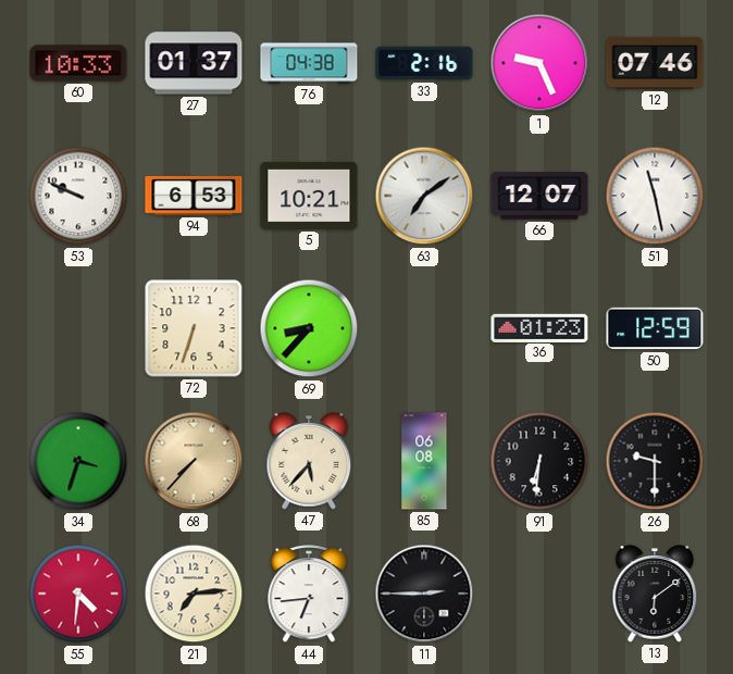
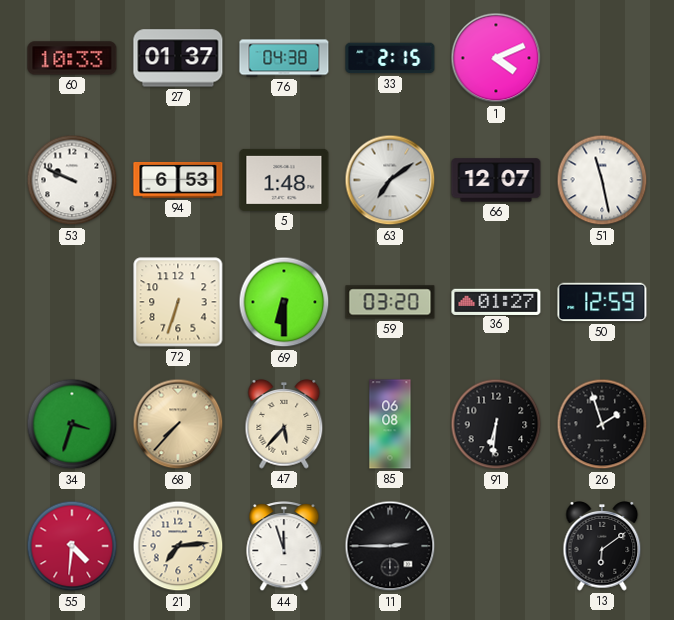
33: 2:16 -> 2:15
1: 9:26 -> 4:11
12: 07:46 -> none
5: 10:21 -> 1:48
69: 8:37 -> 6:30
59: none -> 03:20
36: 01:23 -> 01:27
26: 9:30 -> 1:57
44: 6:44 -> 11:57
